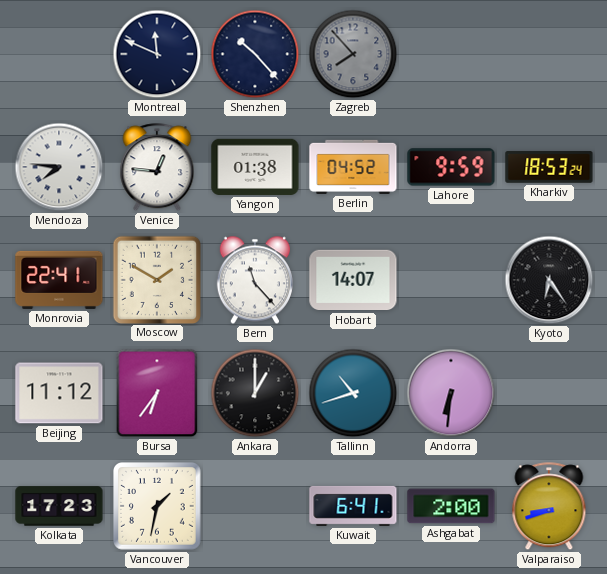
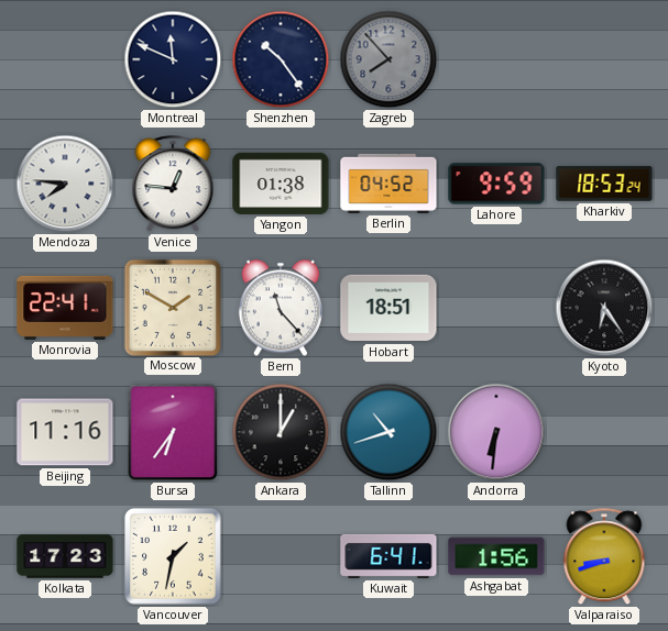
Shenzhen: 10:23 -> 10:24
Hobart: 14:07 -> 18:51
Beijing: 11:12 -> 11:16
Ashgabat: 2:00 -> 1:56
